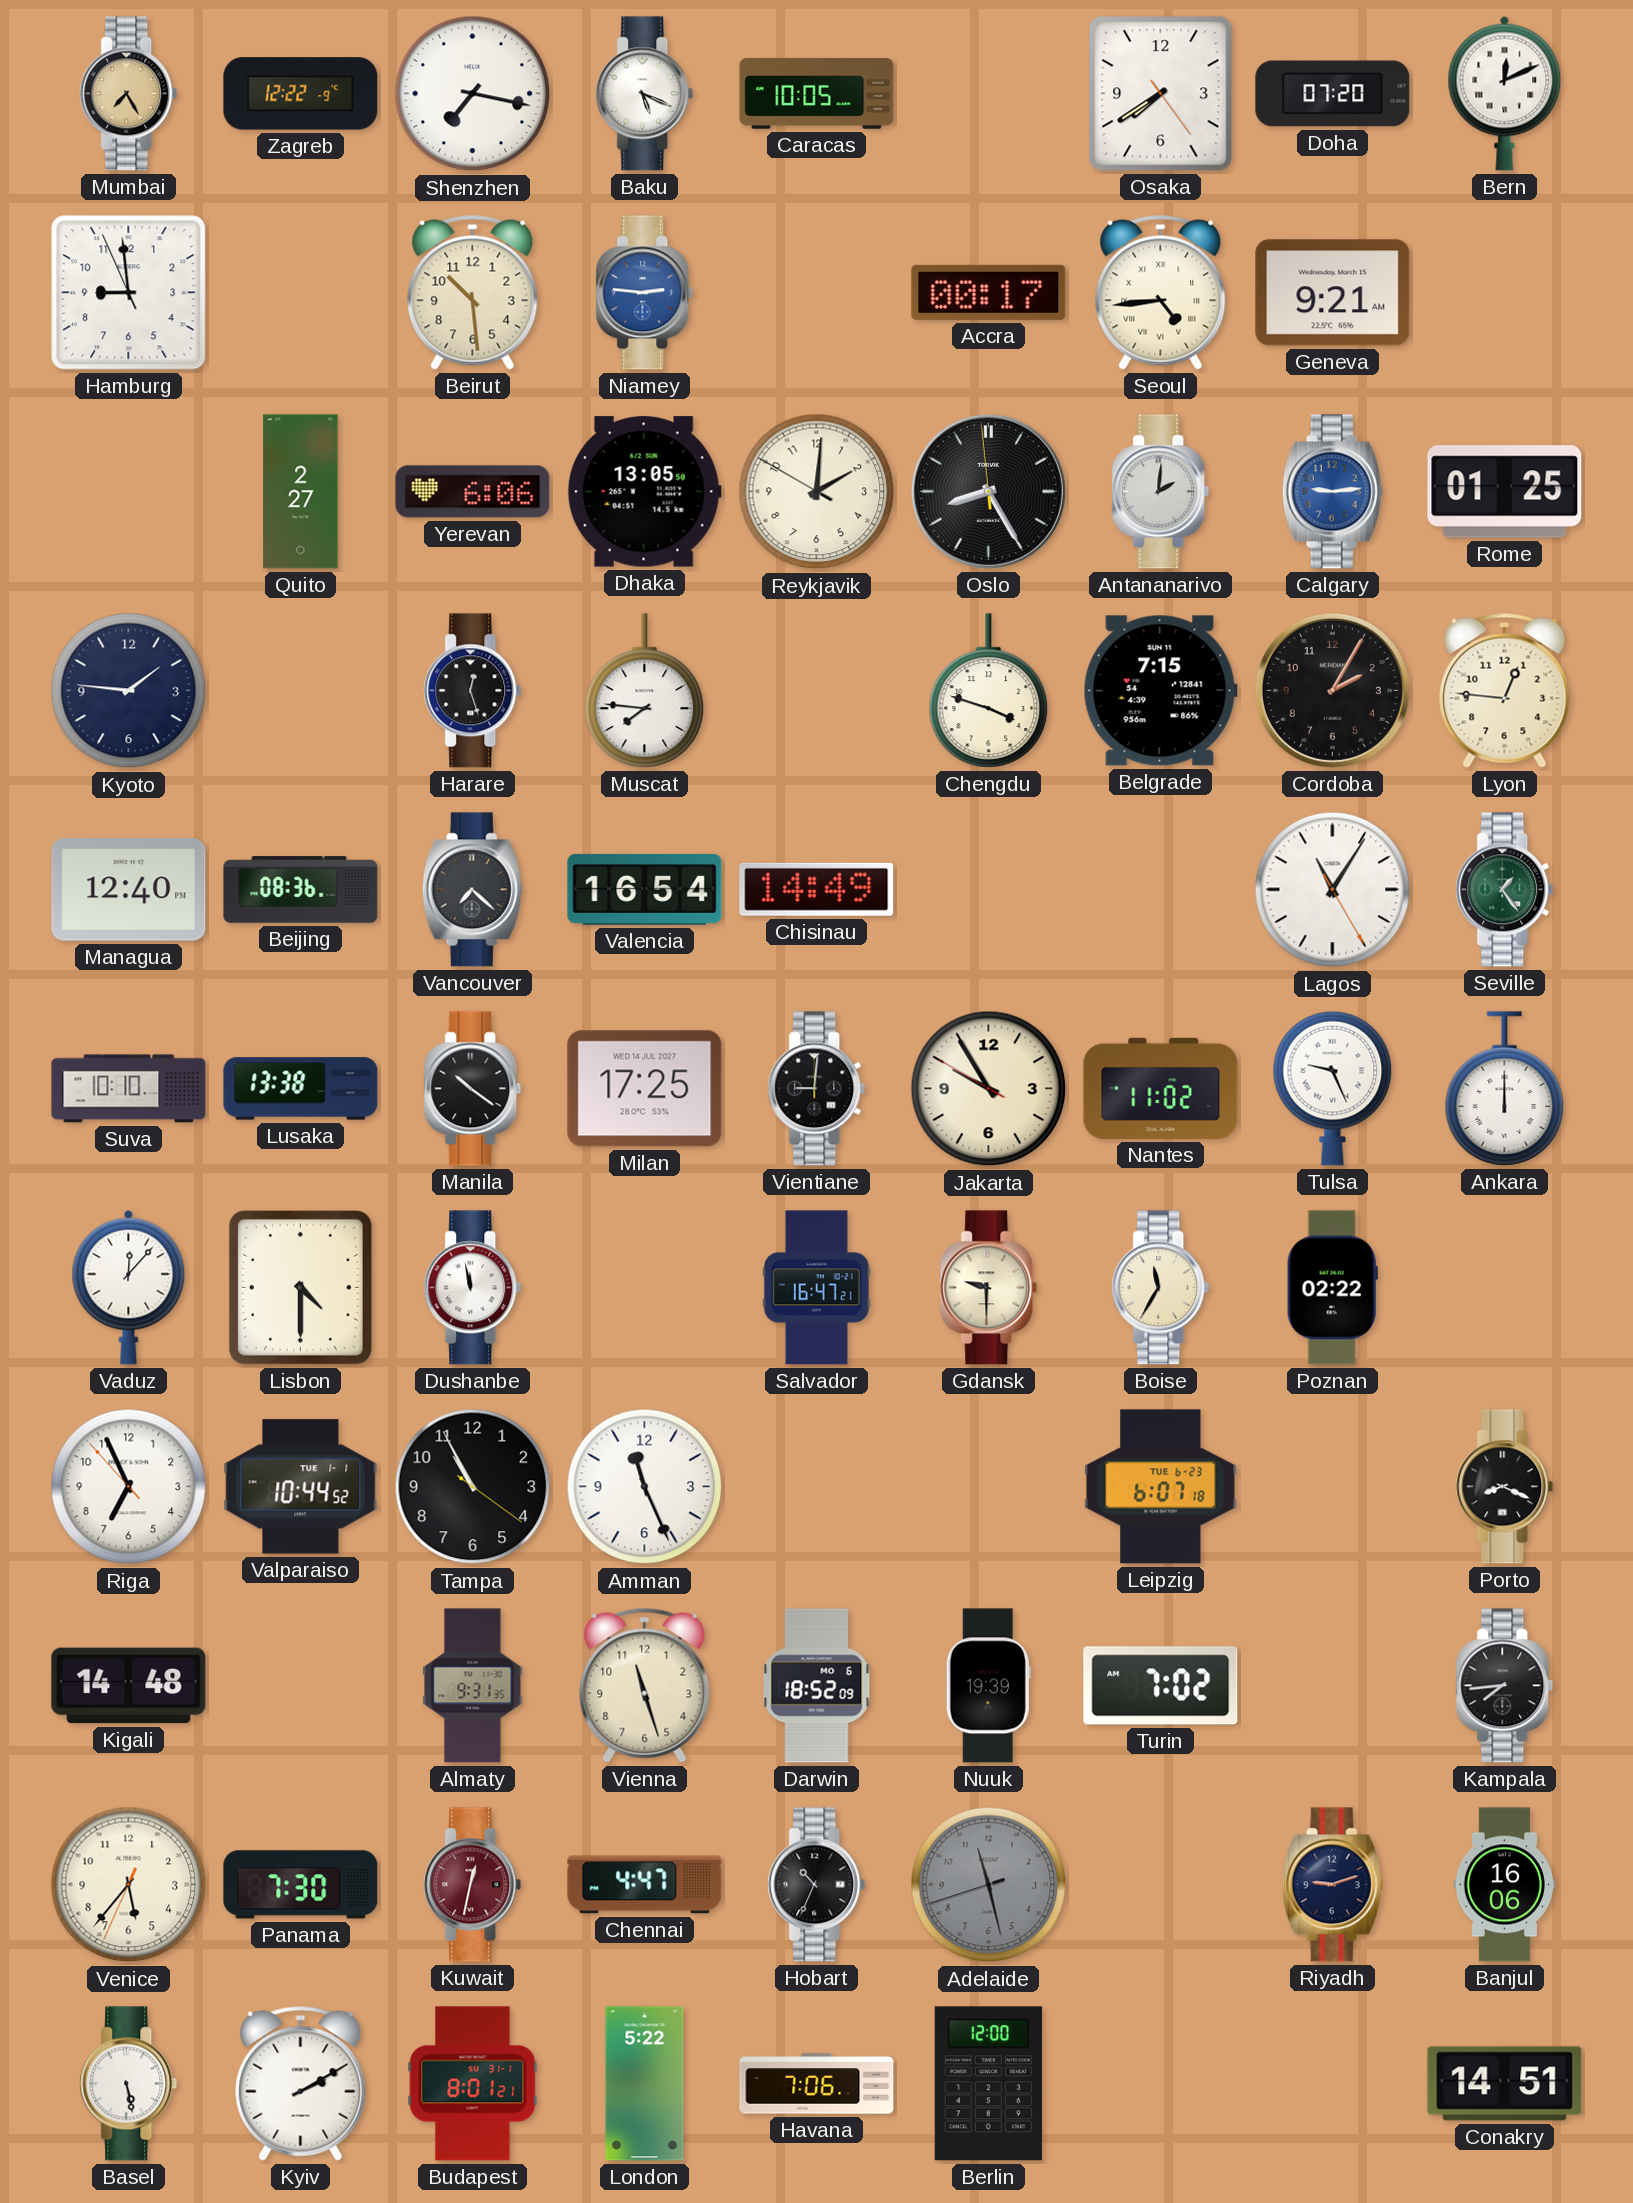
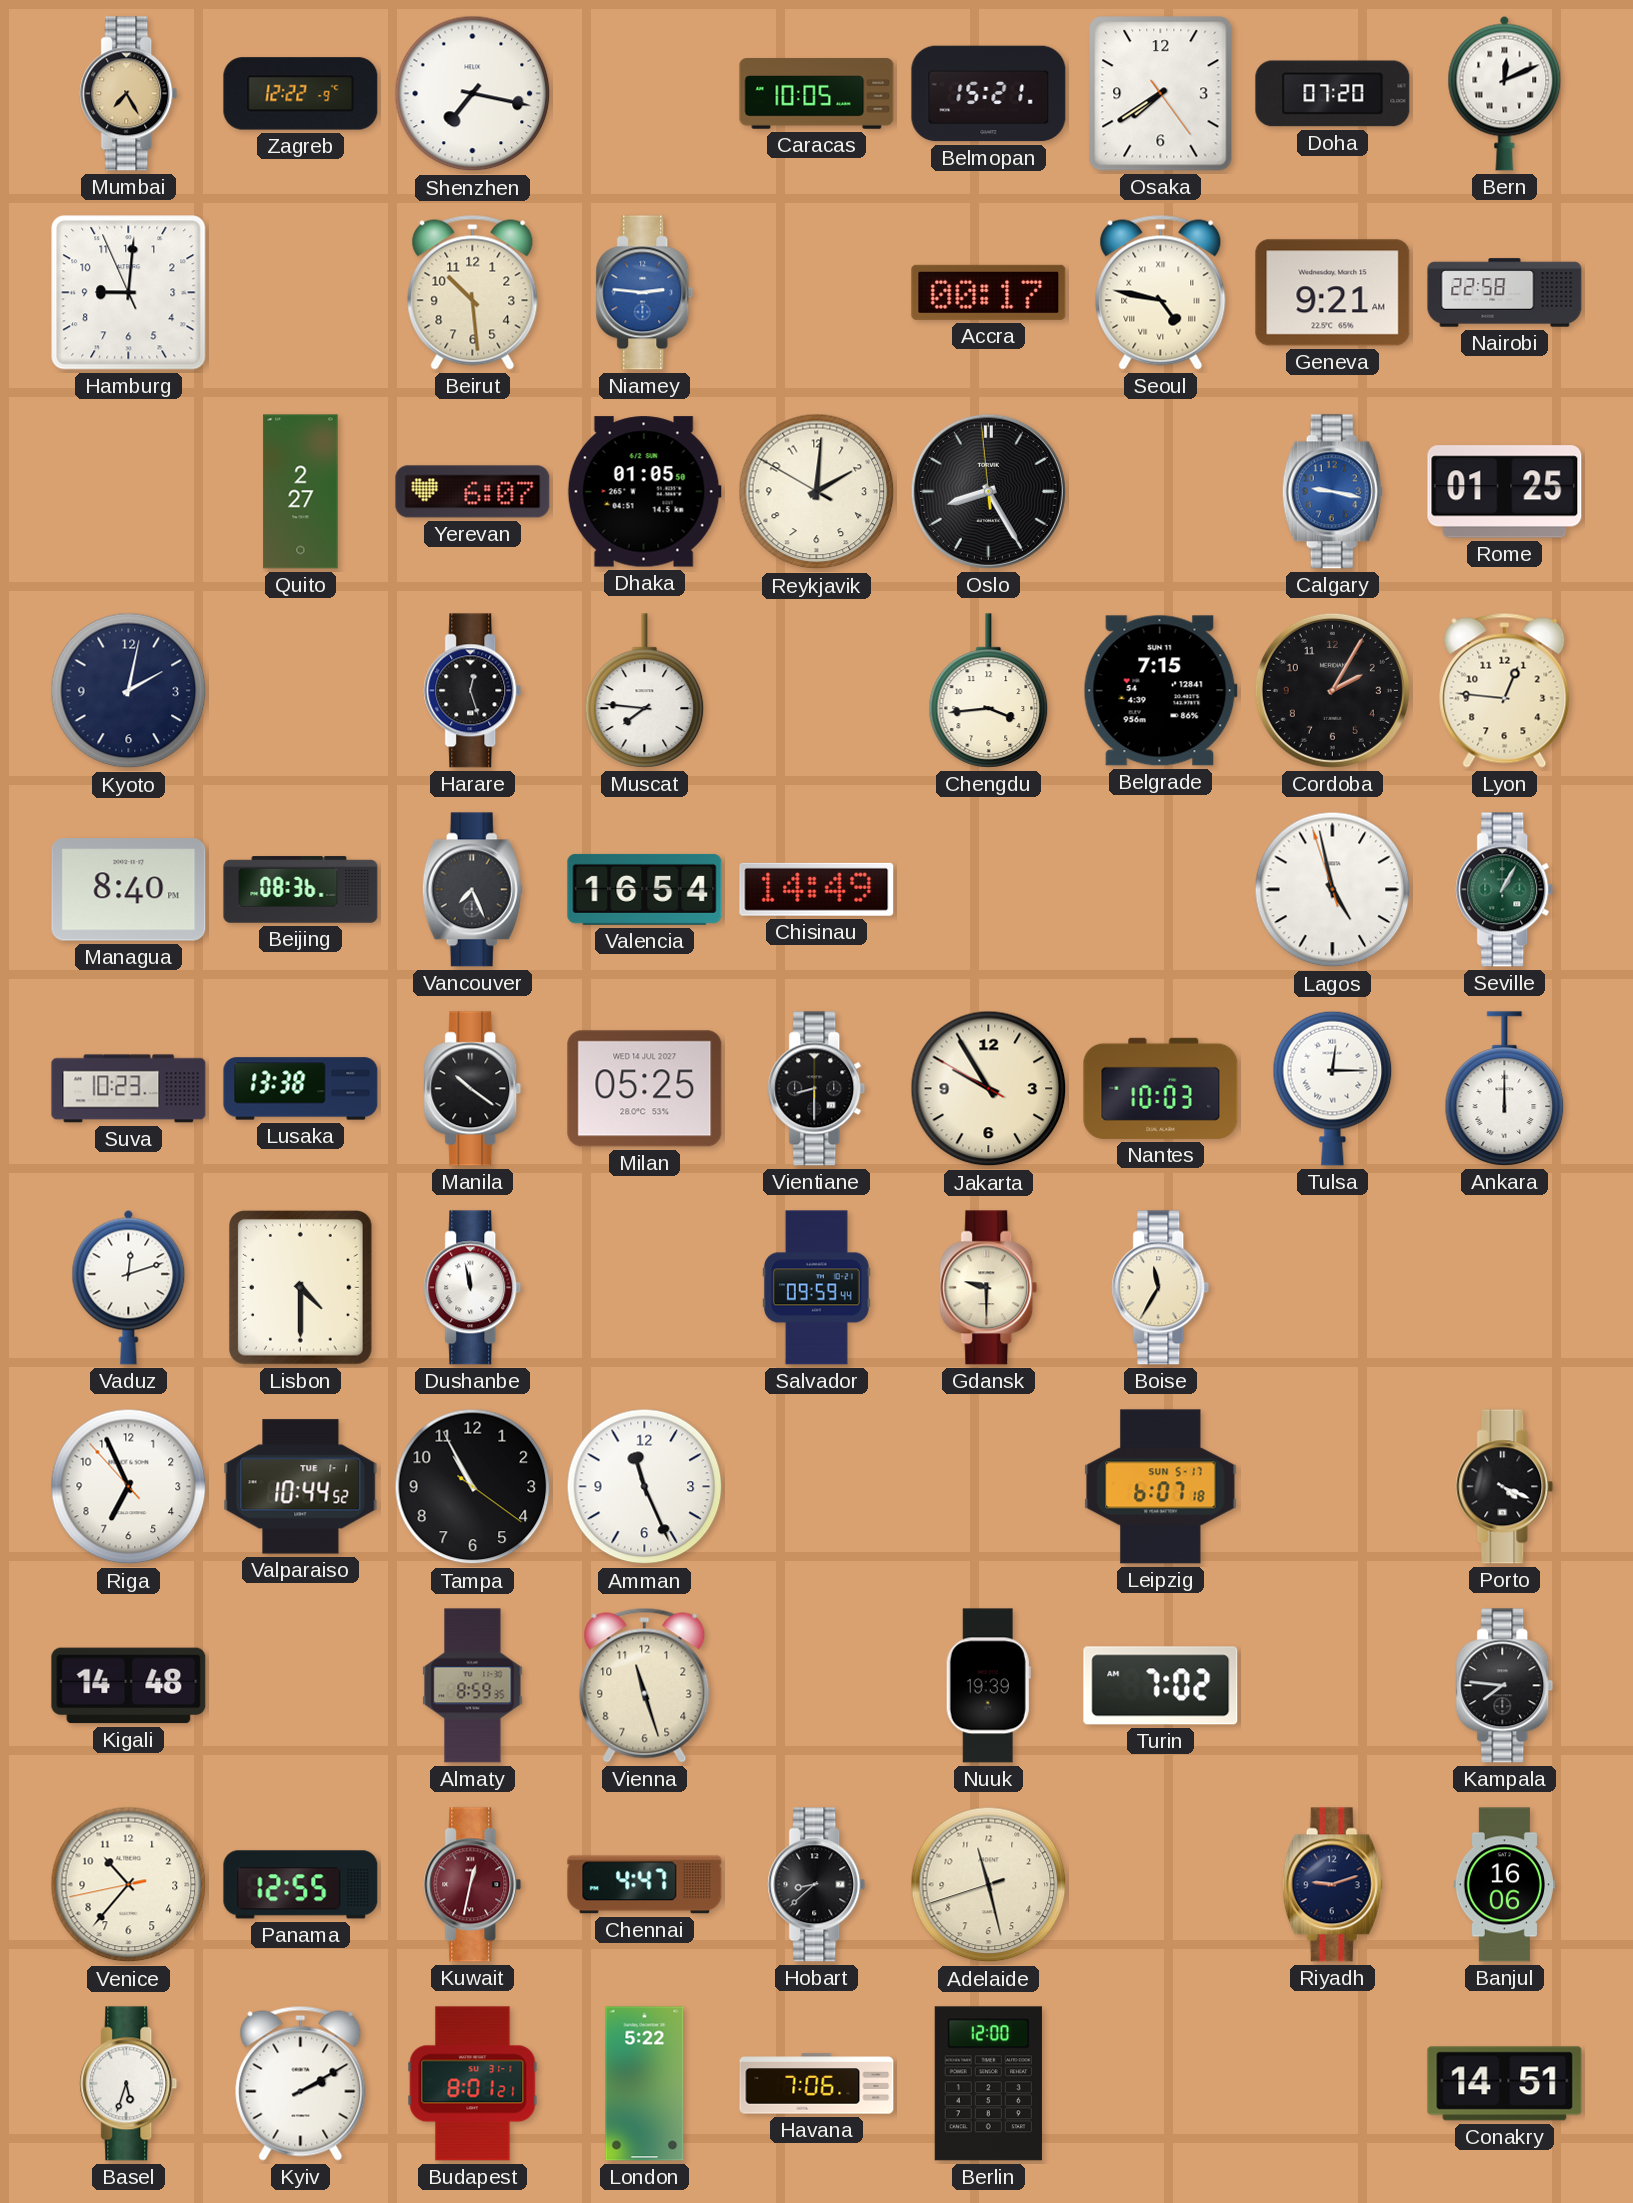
Baku: 5:19 -> none
Belmopan: none -> 15:21
Hamburg: 8:58 -> 9:00
Seoul: 4:44 -> 4:47
Nairobi: none -> 22:58
Yerevan: 6:06 -> 6:07
Dhaka: 13:05 -> 01:05
Antananarivo: 2:01 -> none
Calgary: 9:14 -> 9:17
Kyoto: 1:46 -> 2:02
Chengdu: 3:48 -> 3:44
Managua: 12:40 -> 8:40
Vancouver: 7:22 -> 7:26
Lagos: 11:05 -> 4:57
Seville: 1:24 -> 1:05
Suva: 10:10 -> 10:23
Milan: 17:25 -> 05:25
Vientiane: 9:01 -> 8:30
Nantes: 11:02 -> 10:03
Tulsa: 9:26 -> 12:15
Vaduz: 12:07 -> 12:12
Salvador: 16:47 -> 09:59
Poznan: 02:22 -> none
Leipzig date: TUE 6-23 -> SUN 5-17
Porto: 8:19 -> 4:19
Almaty: 9:31 -> 8:59
Darwin: 18:52 -> none
Kampala: 7:44 -> 7:46
Venice: 5:36 -> 10:36
Panama: 7:30 -> 12:55
Hobart: 10:34 -> 8:38
Adelaide dial: grey -> cream
Basel: 5:28 -> 5:33
